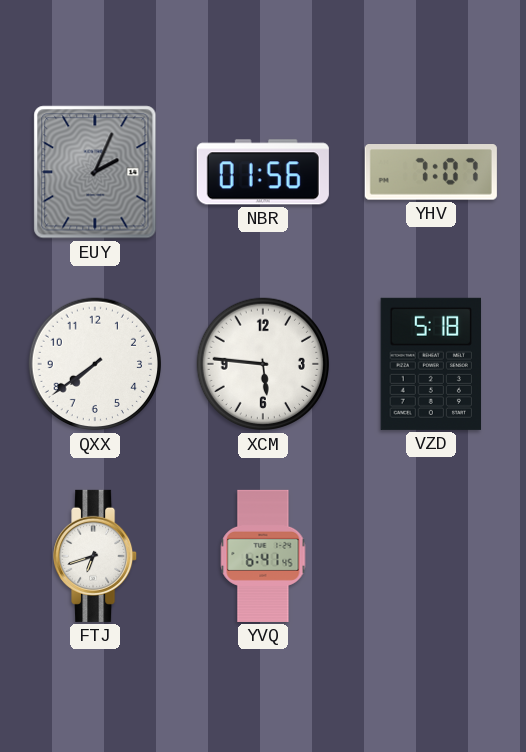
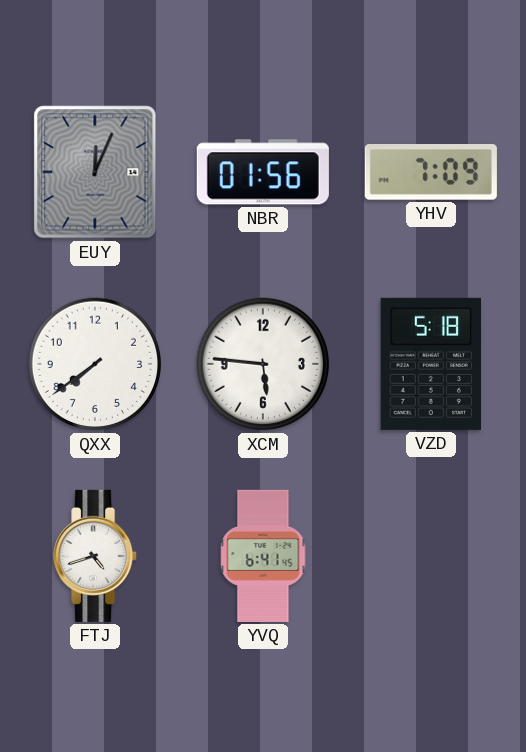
EUY: 2:04 -> 12:04
YHV: 7:07 -> 7:09
FTJ: 6:42 -> 4:42
